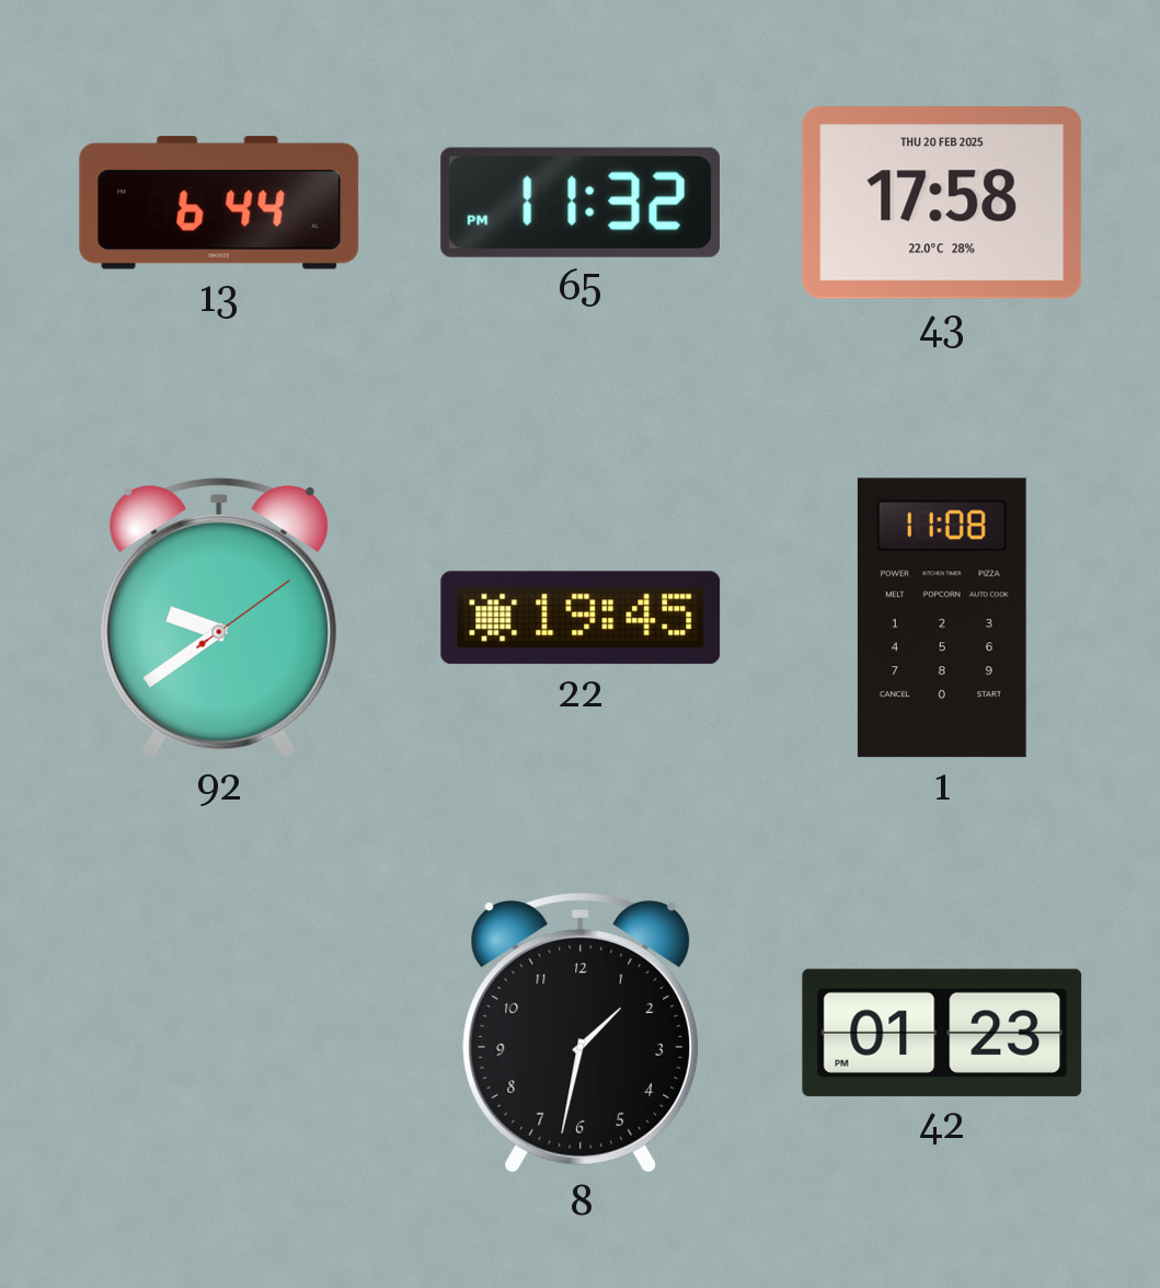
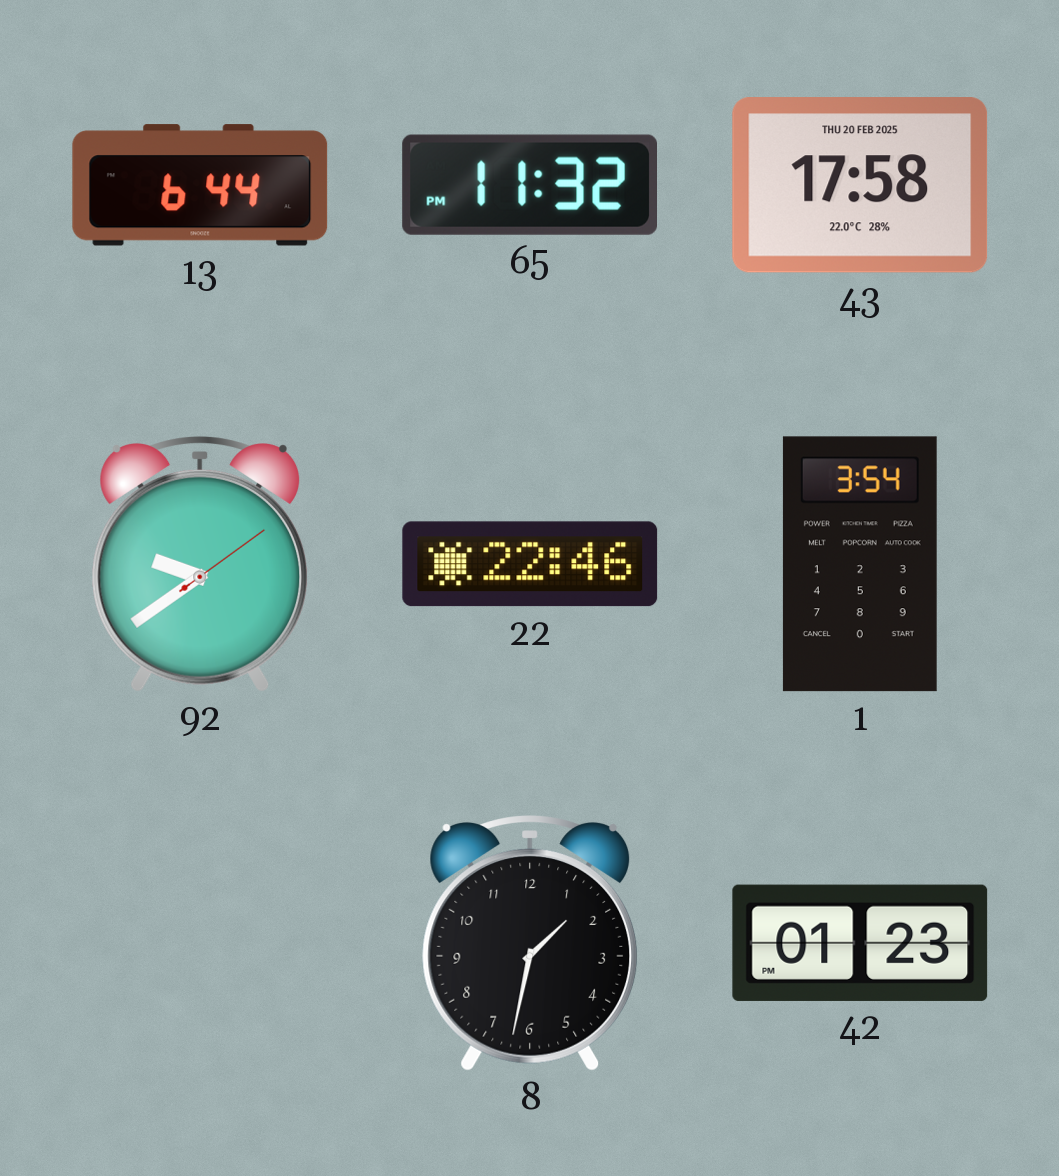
22: 19:45 -> 22:46
1: 11:08 -> 3:54
